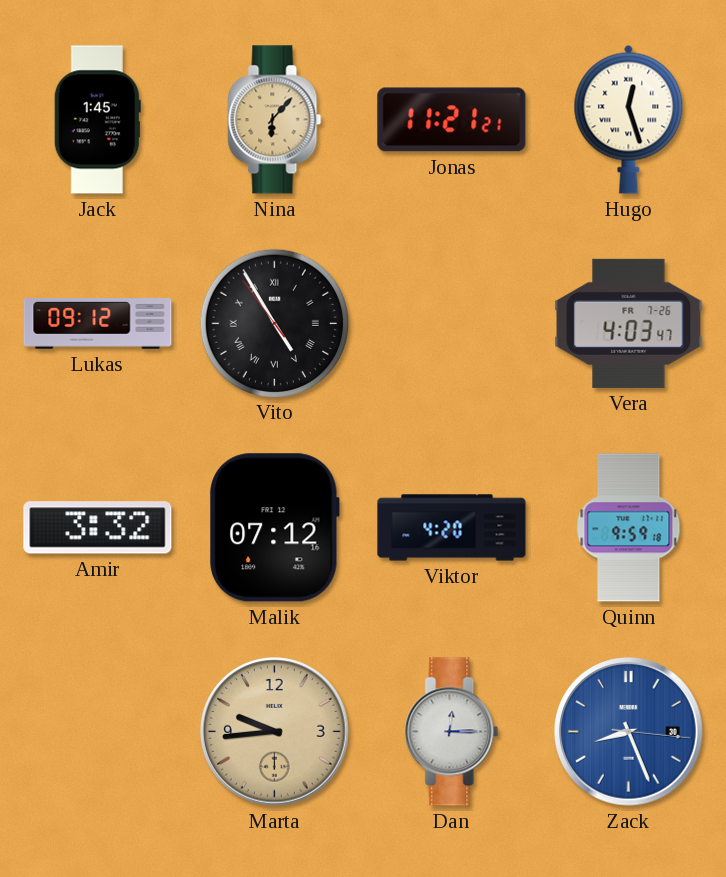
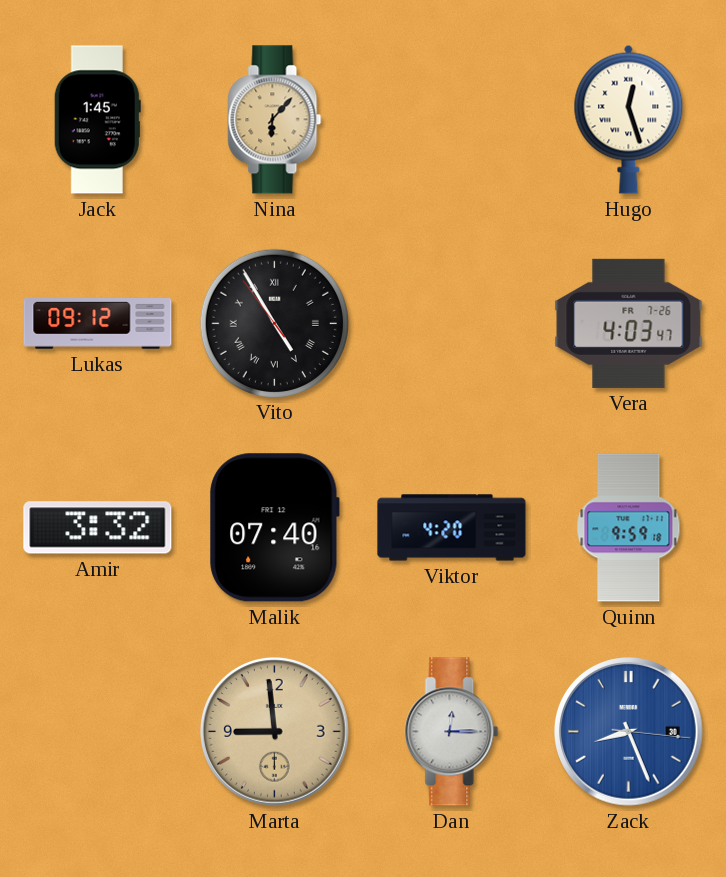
Jonas: 11:21 -> none
Malik: 07:12 -> 07:40
Marta: 9:44 -> 8:59
